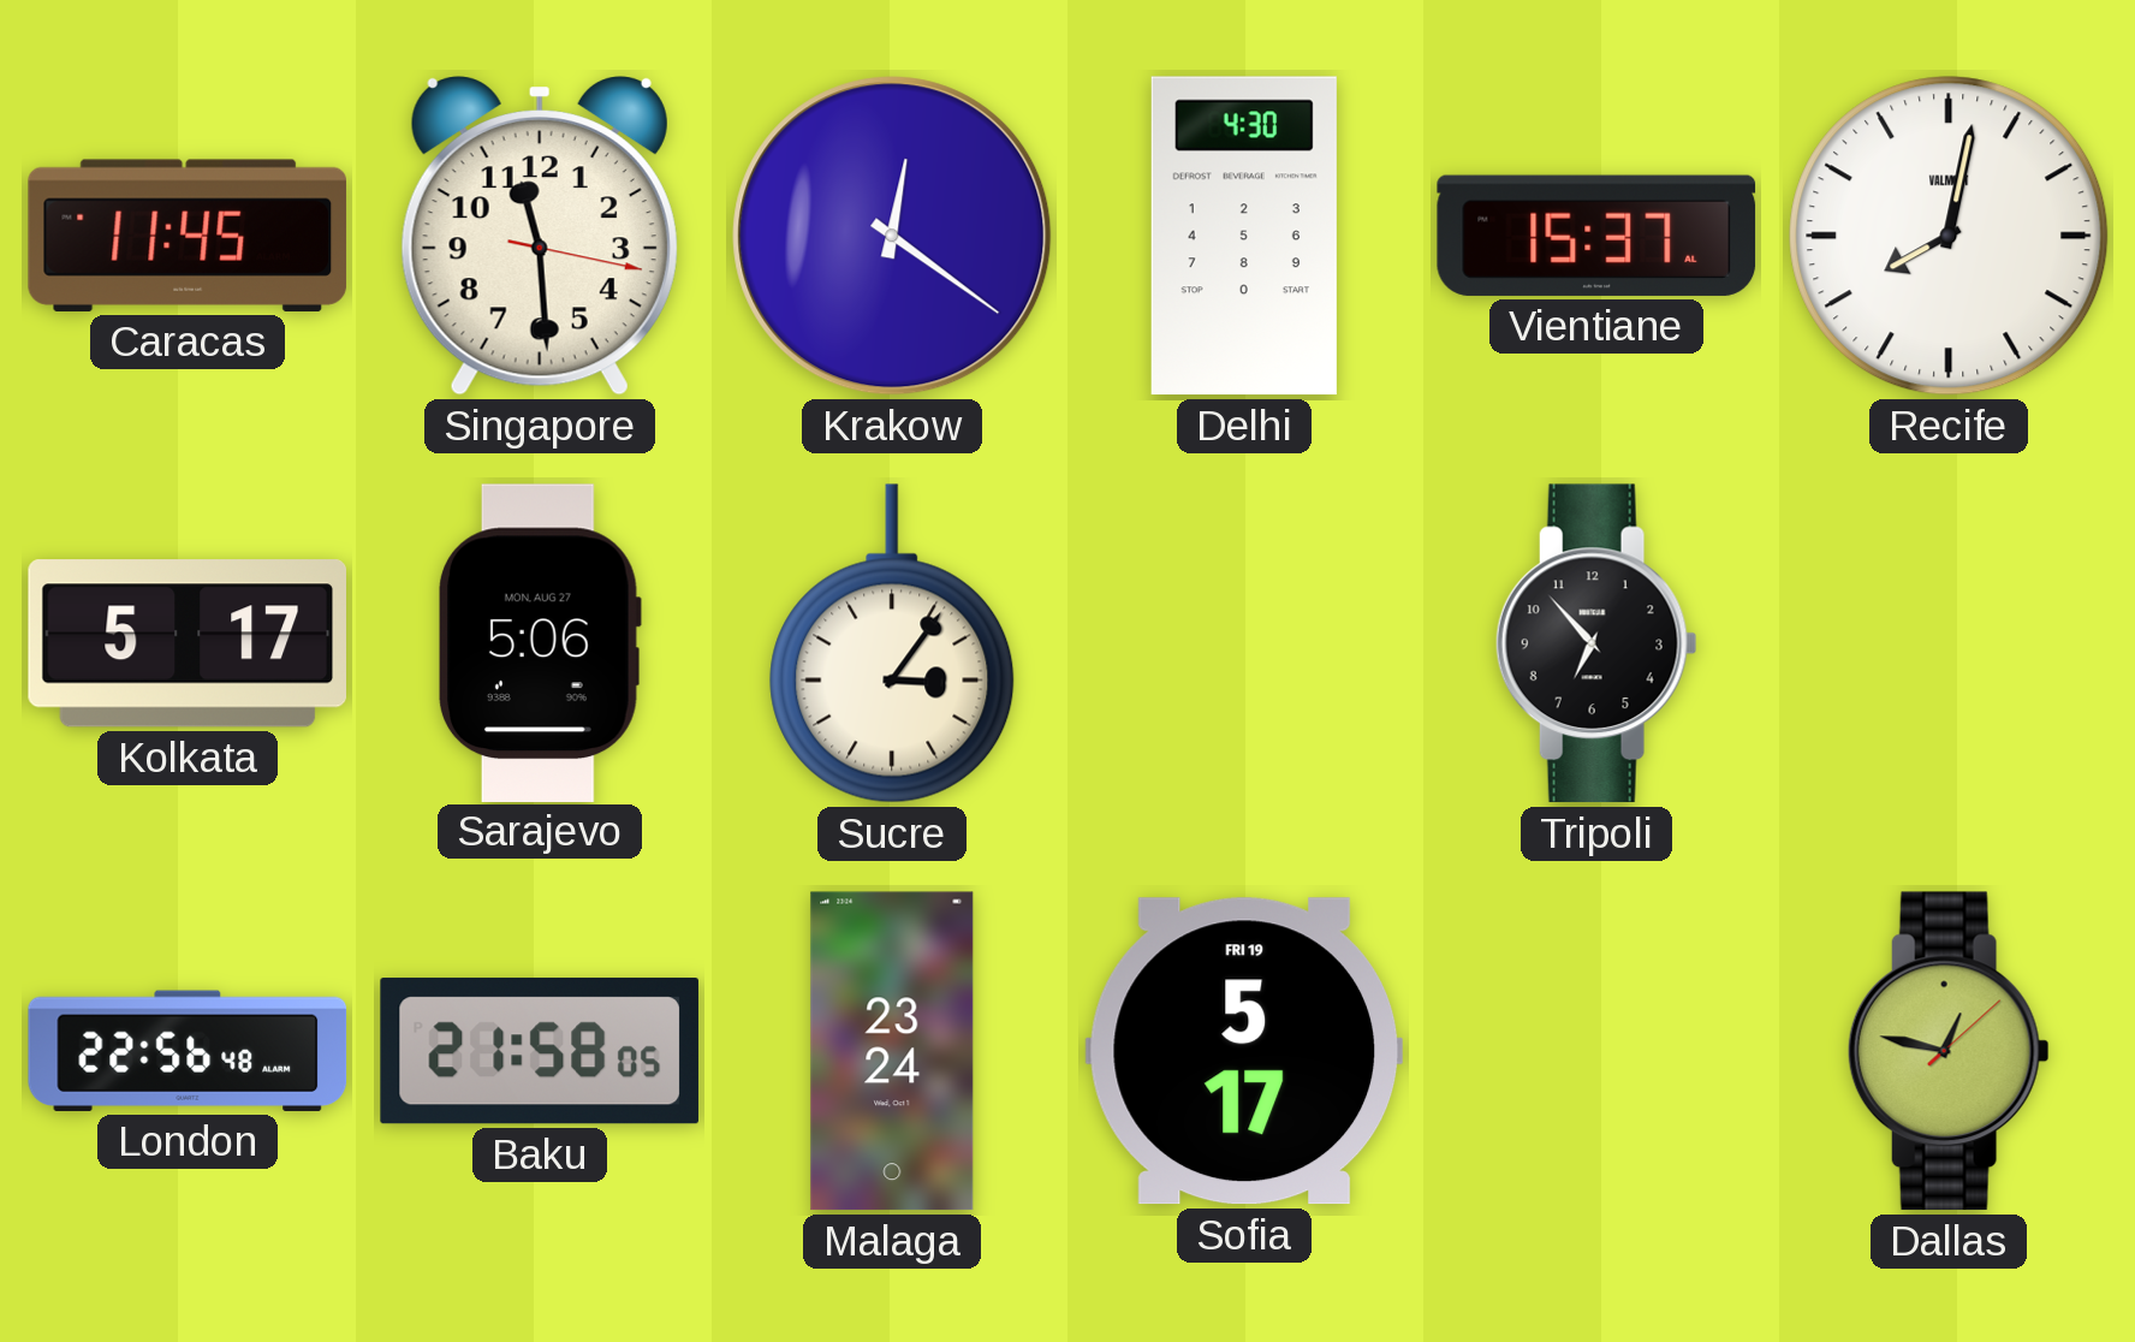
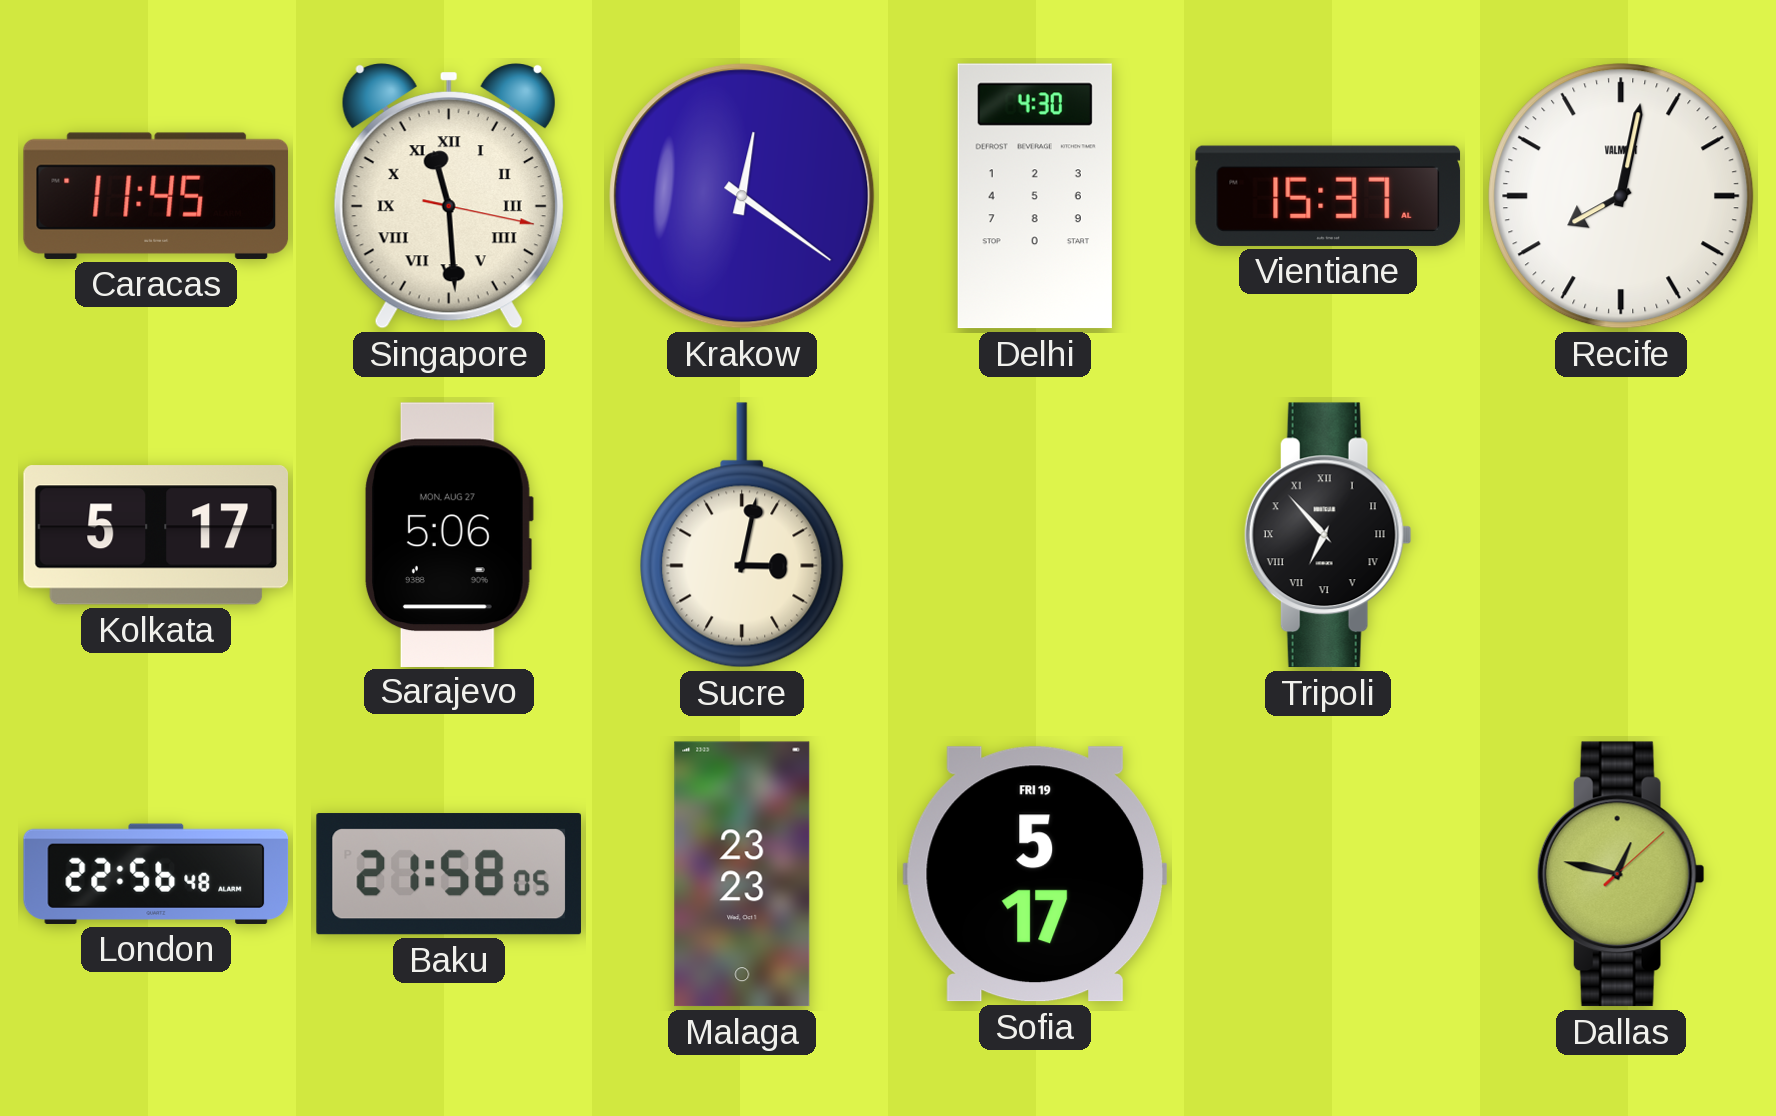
Singapore numerals: Arabic -> Roman
Sucre: 3:06 -> 3:02
Tripoli numerals: Arabic -> Roman
Malaga: 23:24 -> 23:23
